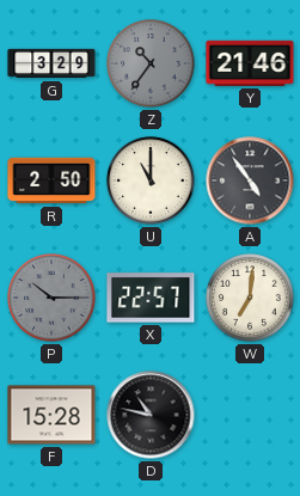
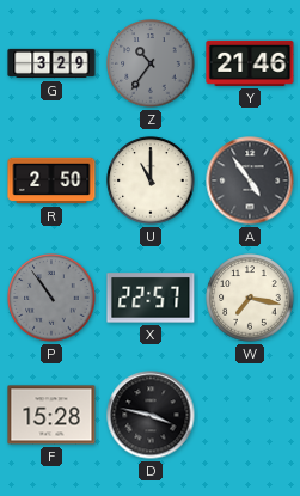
P: 10:15 -> 10:54
W: 7:01 -> 7:17
D: 10:47 -> 3:47
